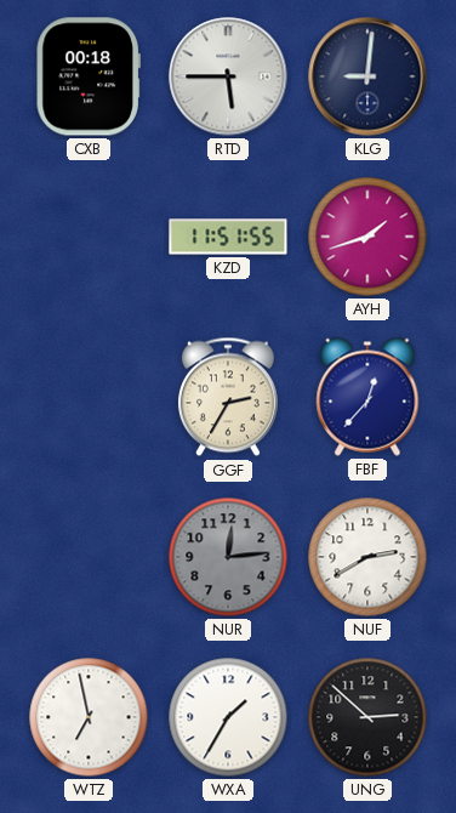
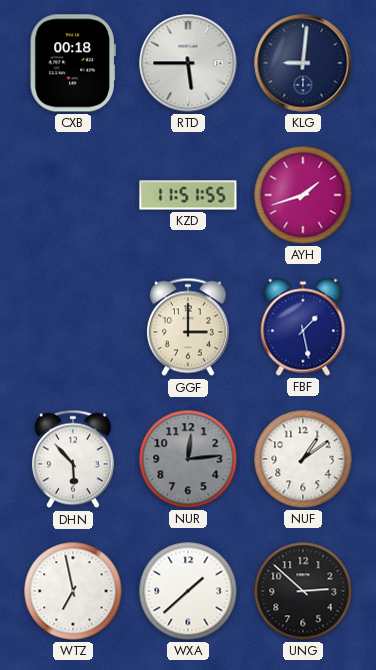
GGF: 2:35 -> 3:00
FBF: 12:37 -> 1:28
DHN: none -> 5:53
NUF: 2:40 -> 1:09
WXA: 1:35 -> 1:38
